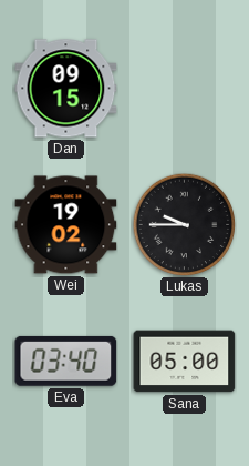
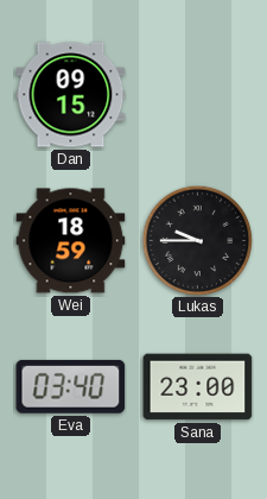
Wei: 19:02 -> 18:59
Sana: 05:00 -> 23:00
